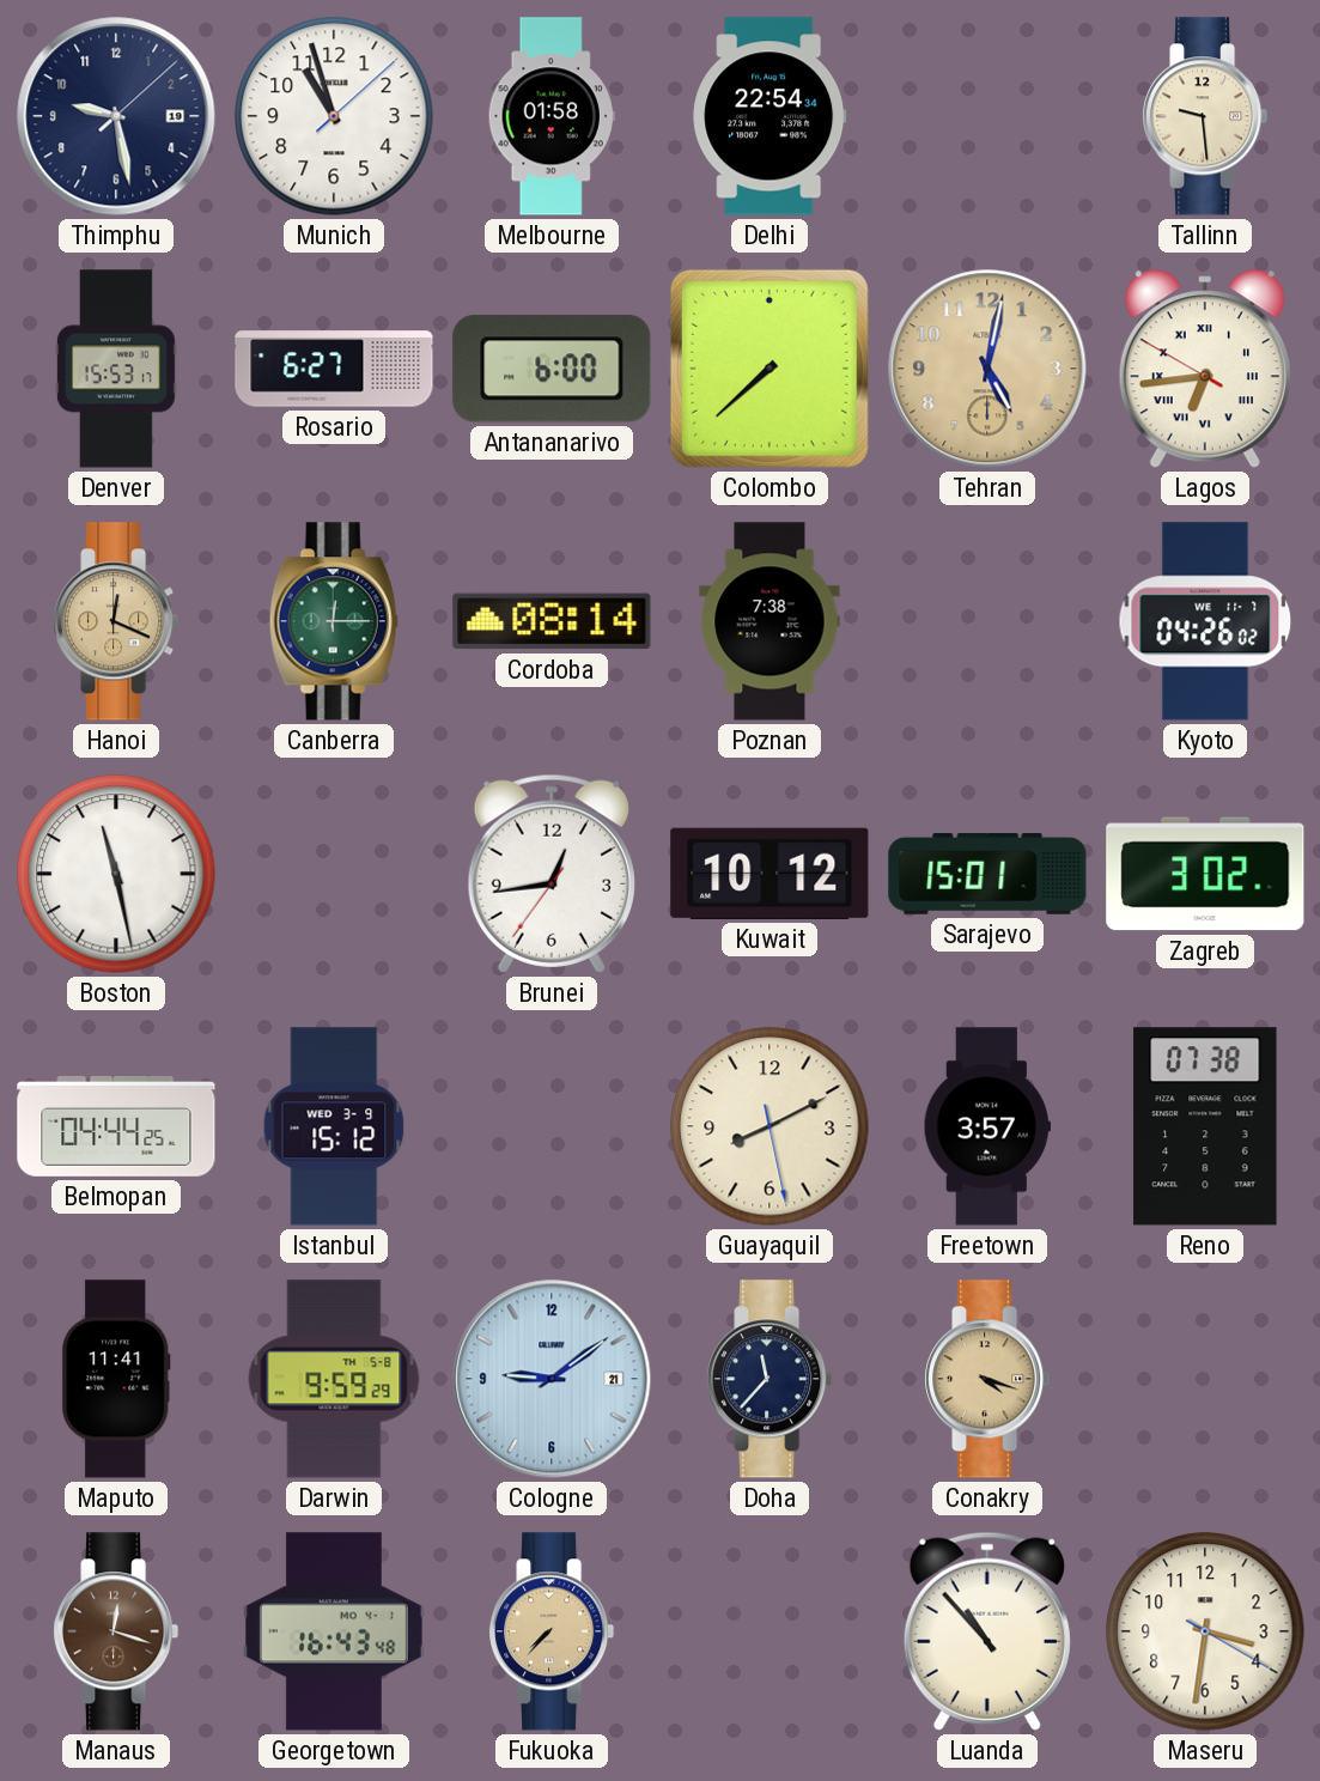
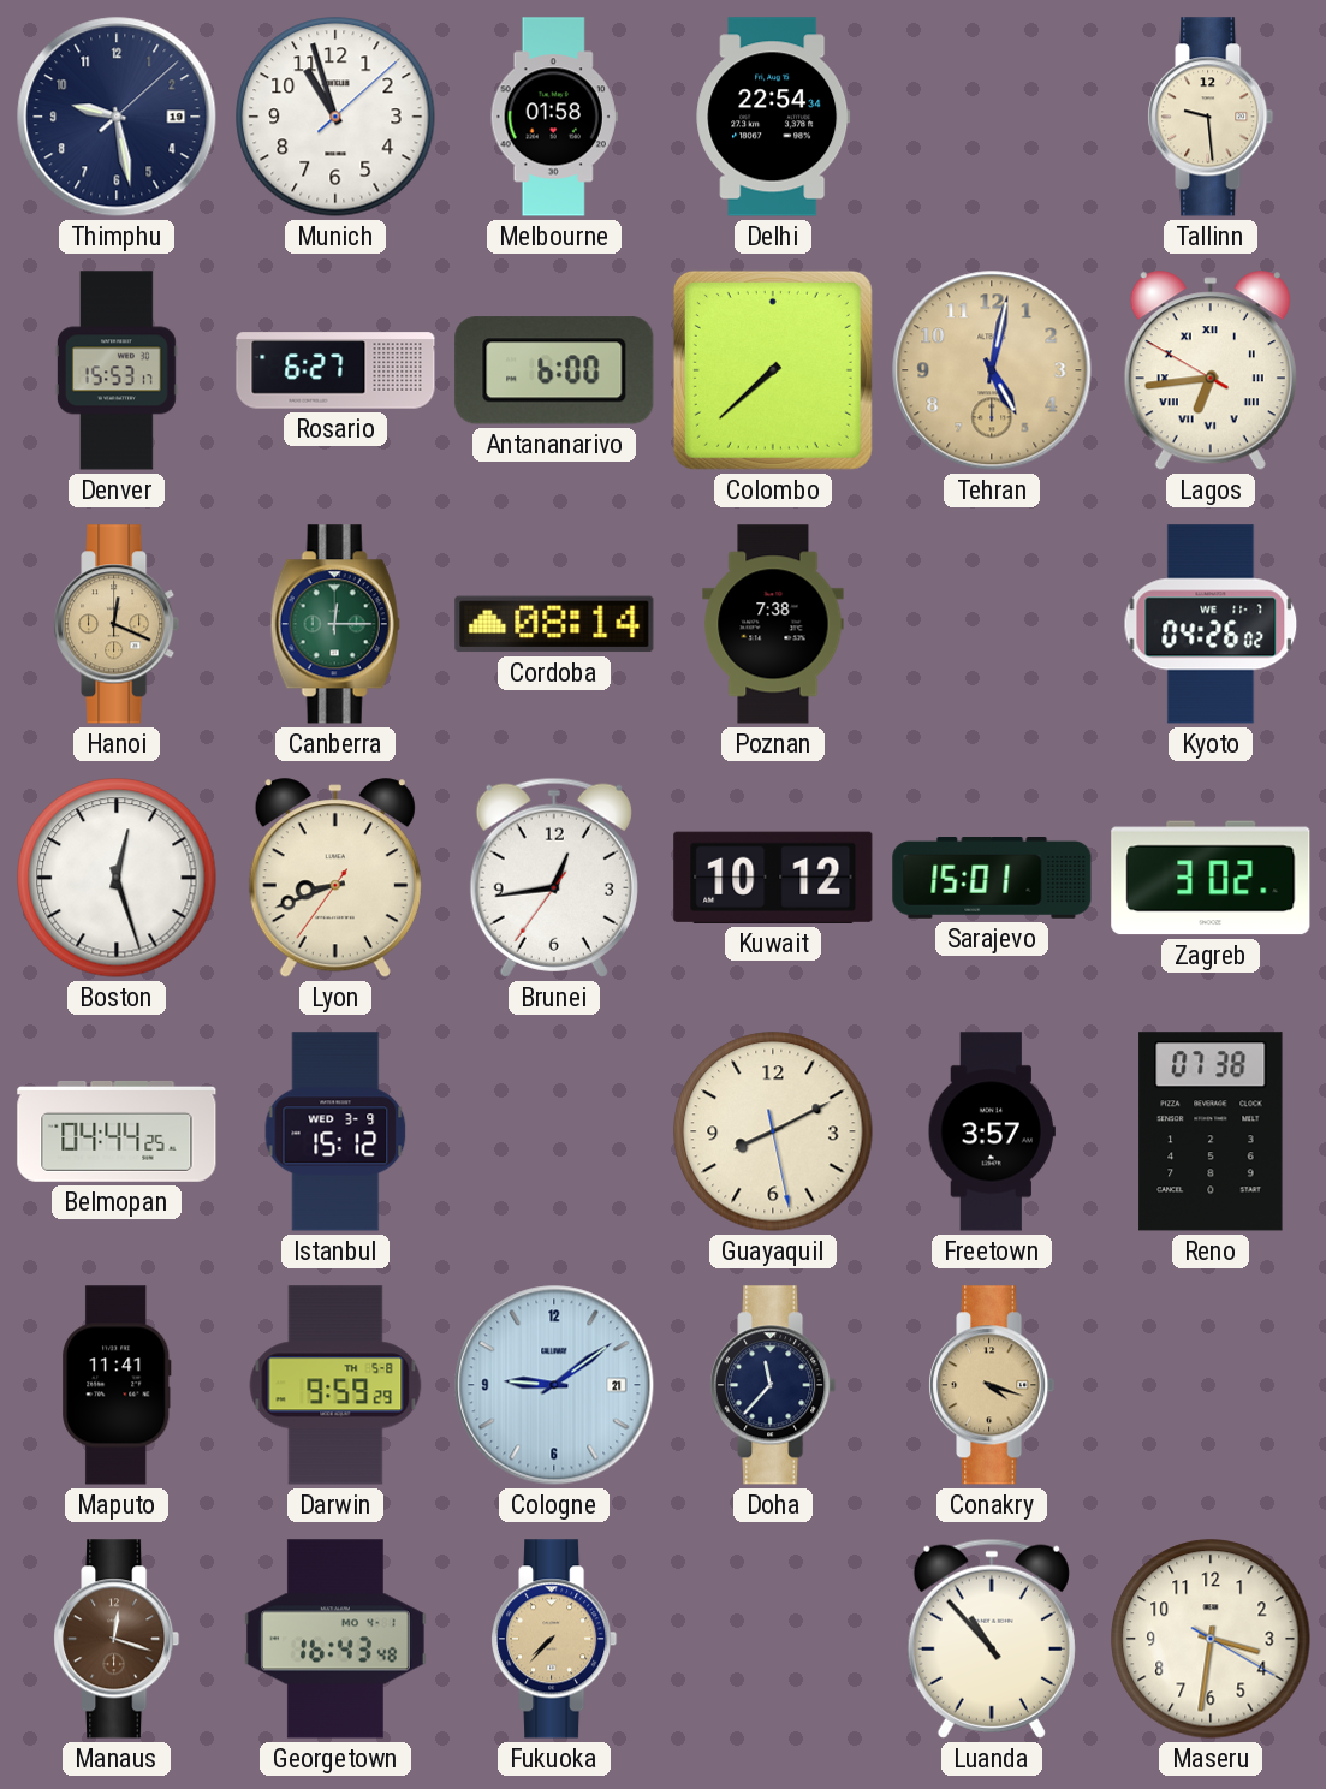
Boston: 11:28 -> 12:27
Lyon: none -> 8:41
